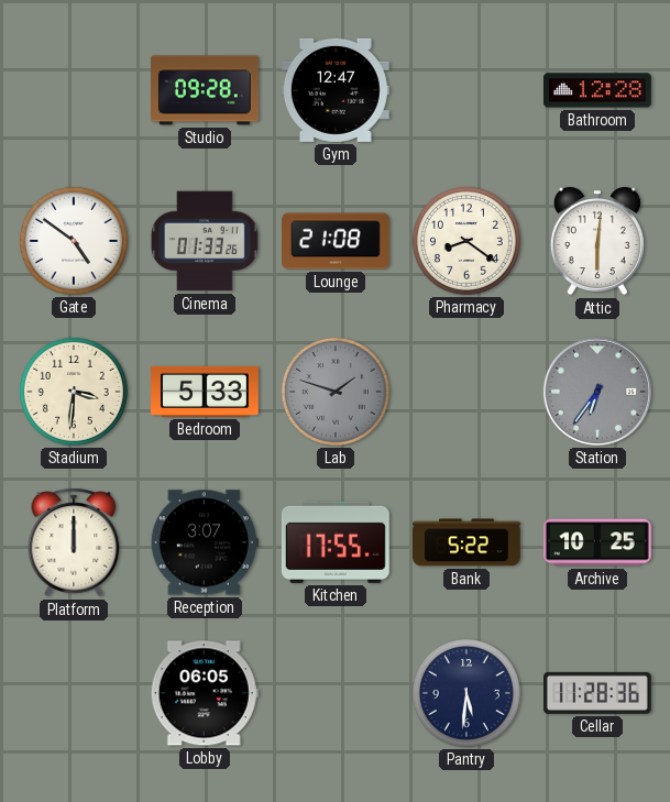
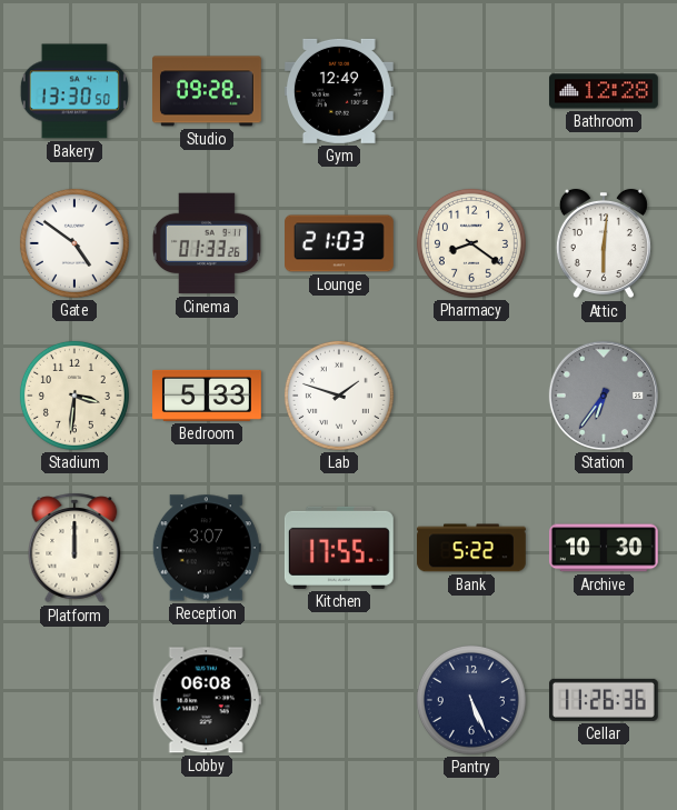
Bakery: none -> 13:30
Gym: 12:47 -> 12:49
Lounge: 21:08 -> 21:03
Lab dial: grey -> white
Archive: 10:25 -> 10:30
Lobby: 06:05 -> 06:08
Pantry: 5:31 -> 5:26
Cellar: 11:28 -> 11:26
